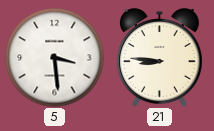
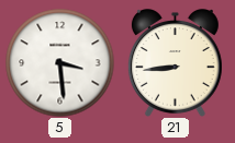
21: 8:46 -> 8:44
